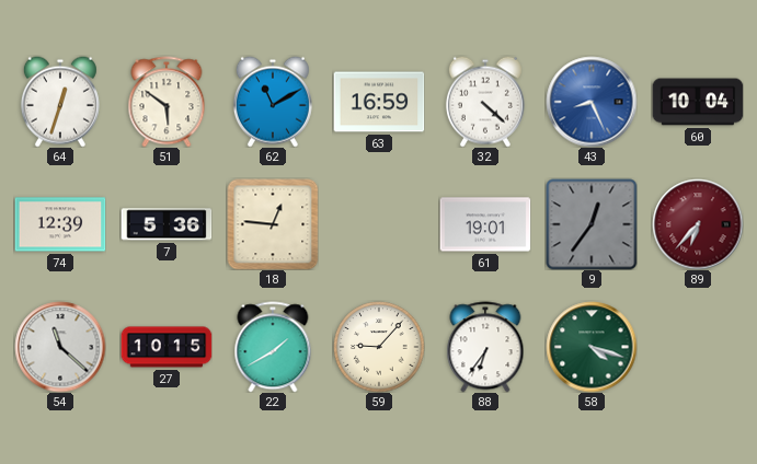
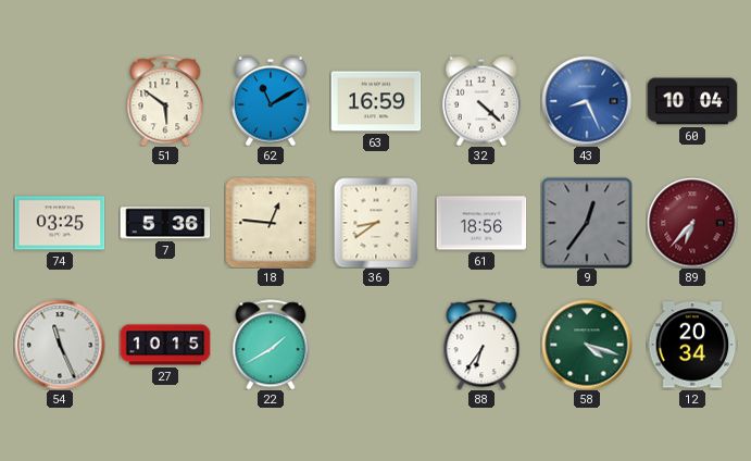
64: 12:33 -> none
74: 12:39 -> 03:25
36: none -> 8:39
61: 19:01 -> 18:56
54: 11:22 -> 11:26
59: 9:07 -> none
12: none -> 20:34
